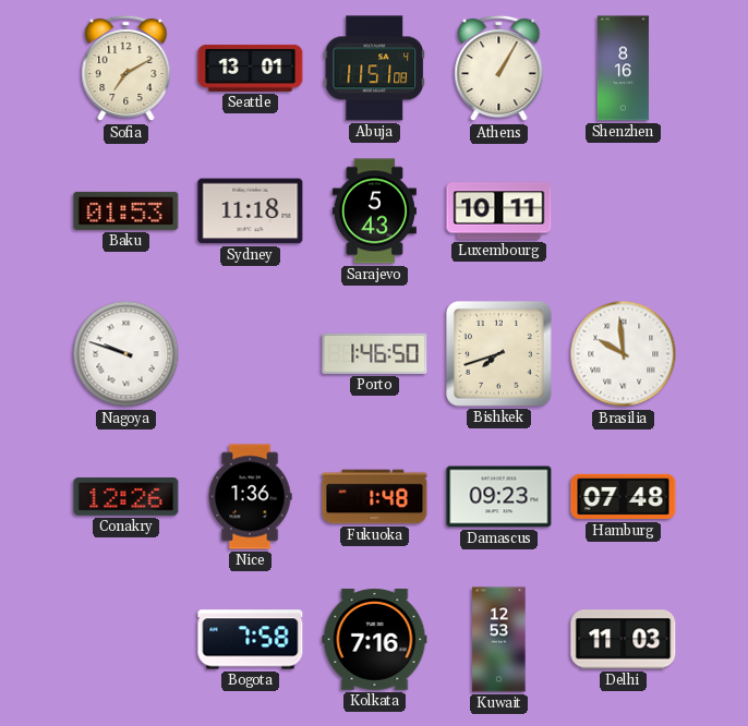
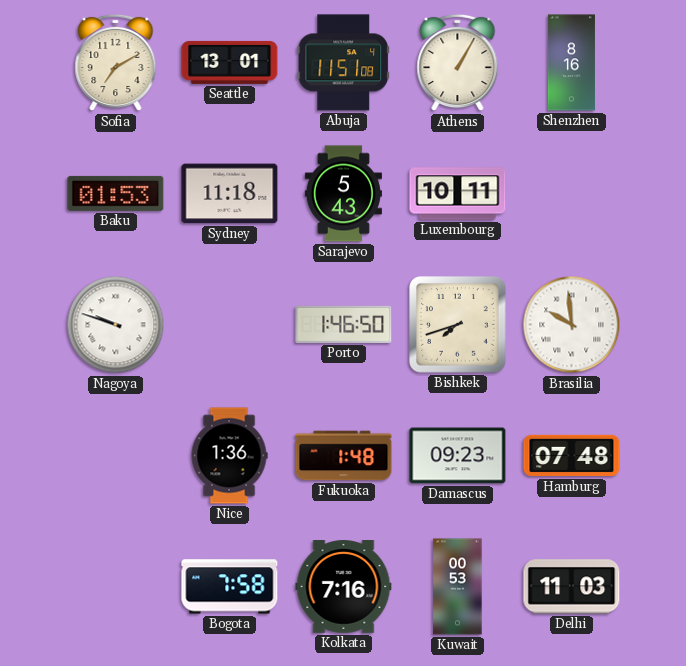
Conakry: 12:26 -> none
Kuwait: 12:53 -> 00:53
